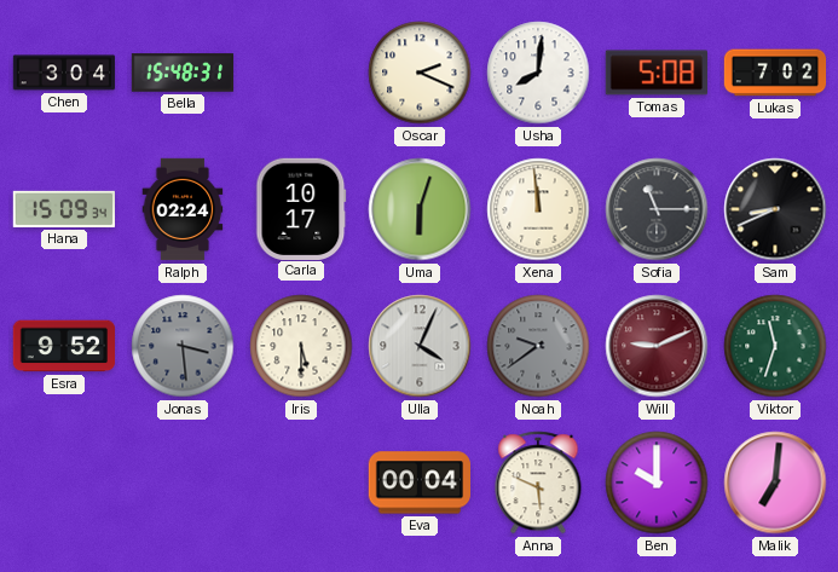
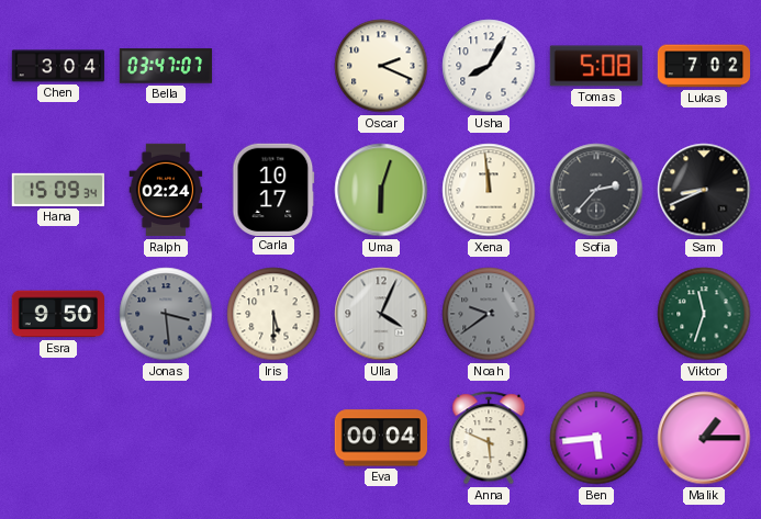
Bella: 15:48 -> 03:47
Usha: 8:01 -> 8:05
Sofia: 11:15 -> 2:37
Esra: 9:52 -> 9:50
Will: 9:11 -> none
Ben: 10:00 -> 5:44
Malik: 7:01 -> 1:15
